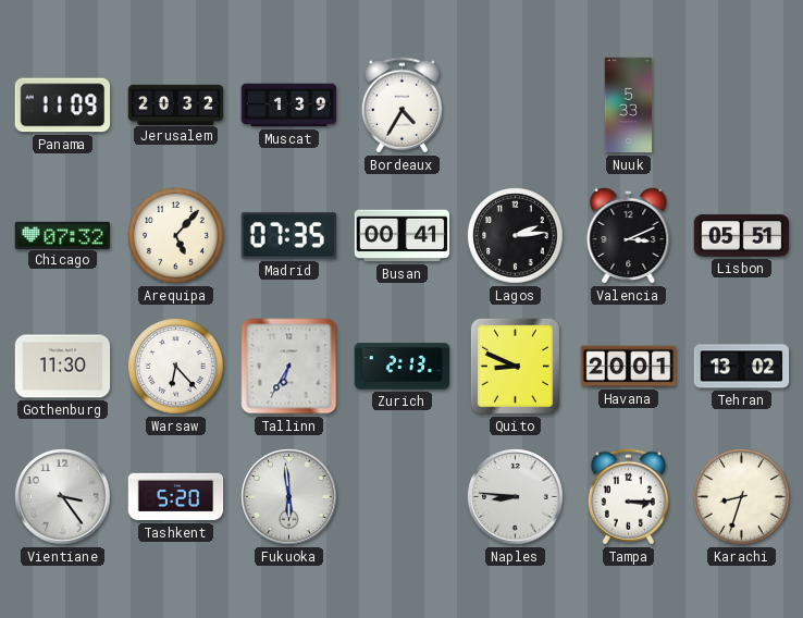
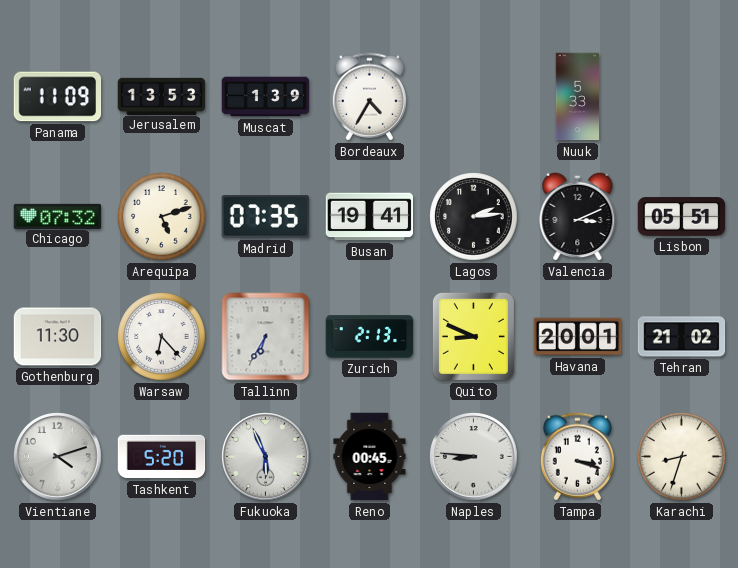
Jerusalem: 20:32 -> 13:53
Arequipa: 5:07 -> 5:12
Busan: 00:41 -> 19:41
Tehran: 13:02 -> 21:02
Vientiane: 3:24 -> 4:12
Fukuoka: 5:59 -> 5:56
Reno: none -> 00:45
Tampa: 3:15 -> 3:18
